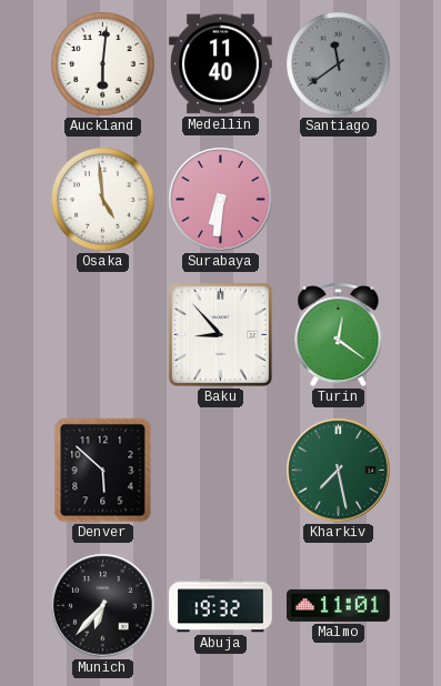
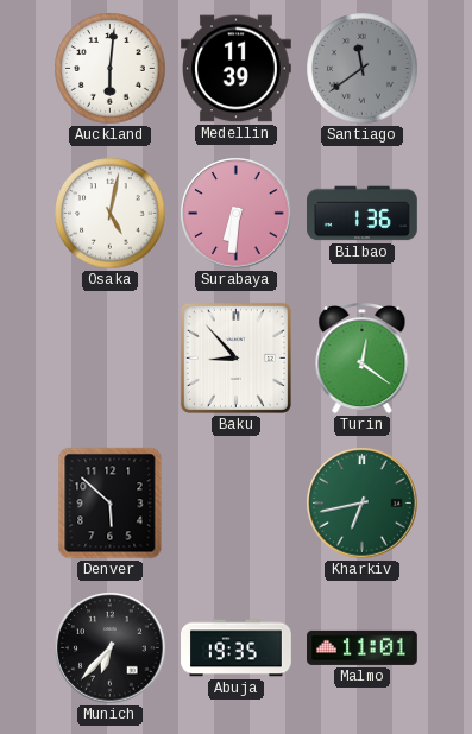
Medellin: 11:40 -> 11:39
Osaka: 4:59 -> 5:02
Bilbao: none -> 1:36
Kharkiv: 7:28 -> 6:43
Abuja: 19:32 -> 19:35
